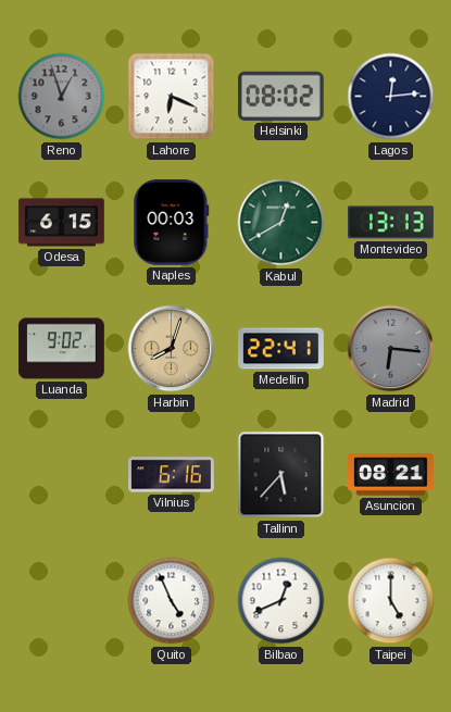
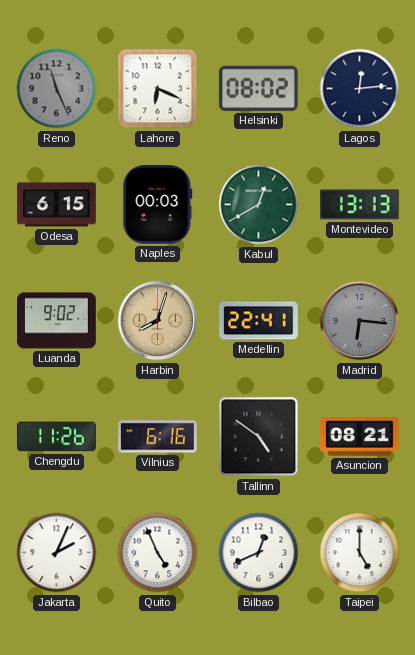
Reno: 12:57 -> 11:26
Chengdu: none -> 11:26
Tallinn: 5:37 -> 4:51
Jakarta: none -> 2:04
